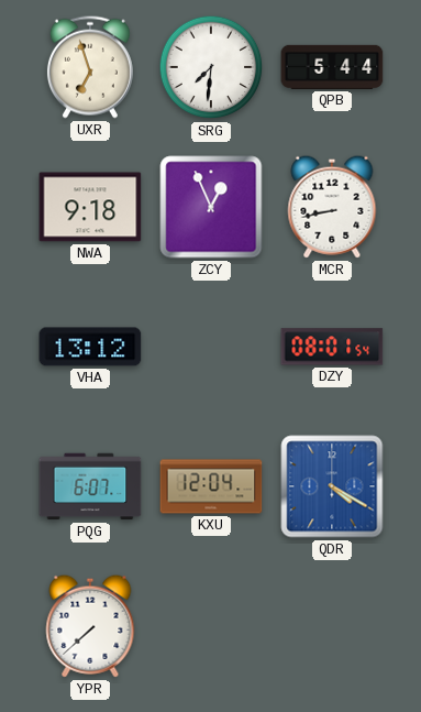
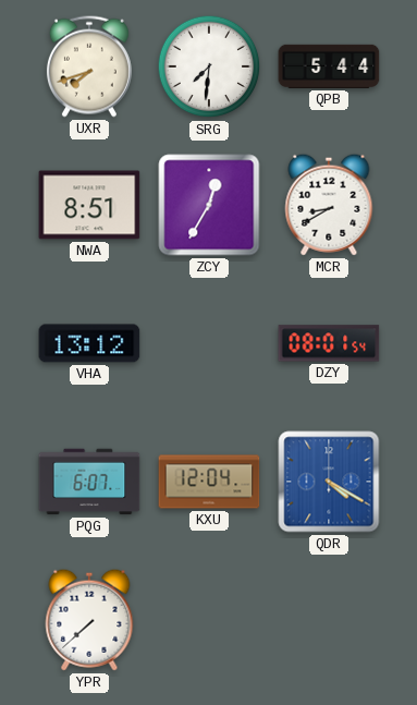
UXR: 6:57 -> 7:42
NWA: 9:18 -> 8:51
ZCY: 12:56 -> 12:35
MCR: 8:43 -> 8:40
